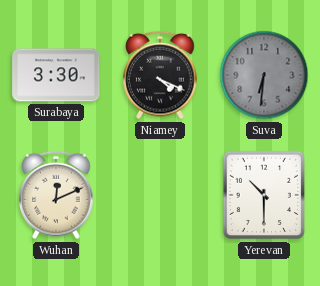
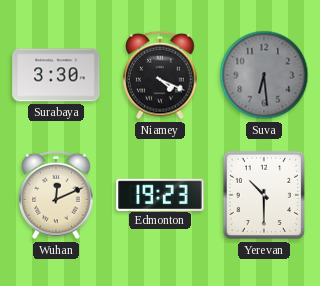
Suva: 6:31 -> 6:29
Edmonton: none -> 19:23
